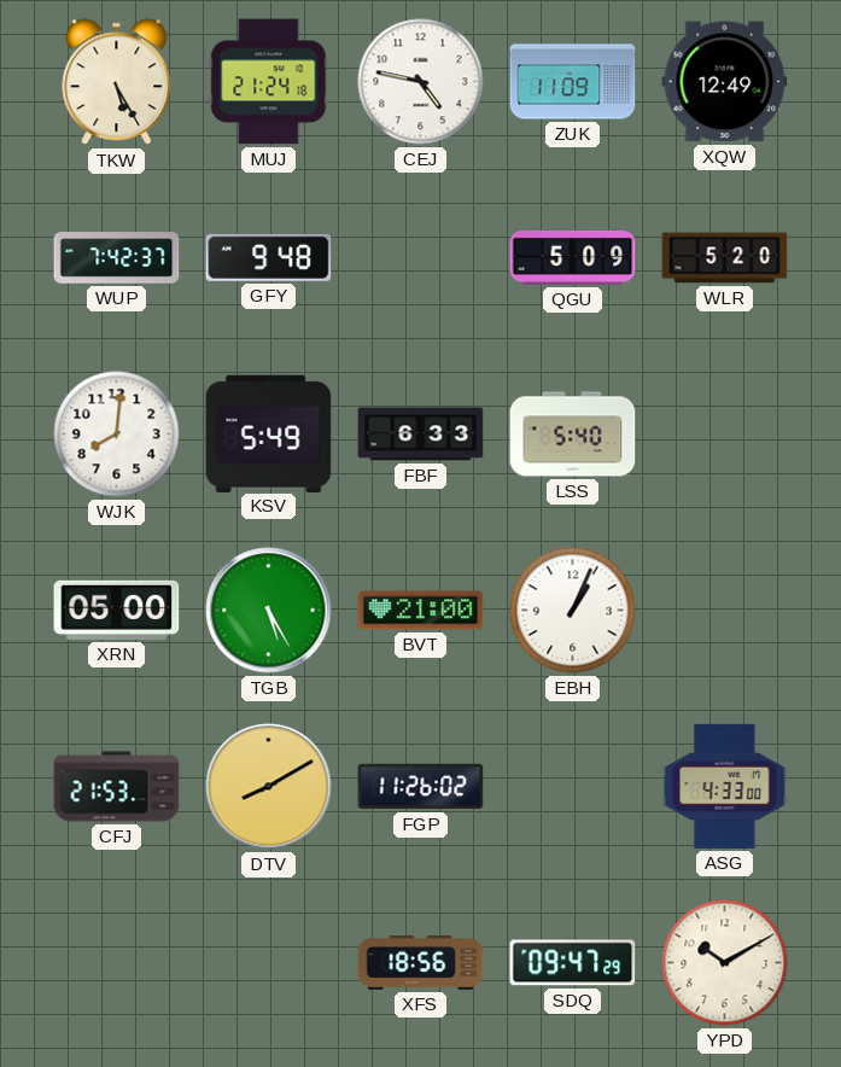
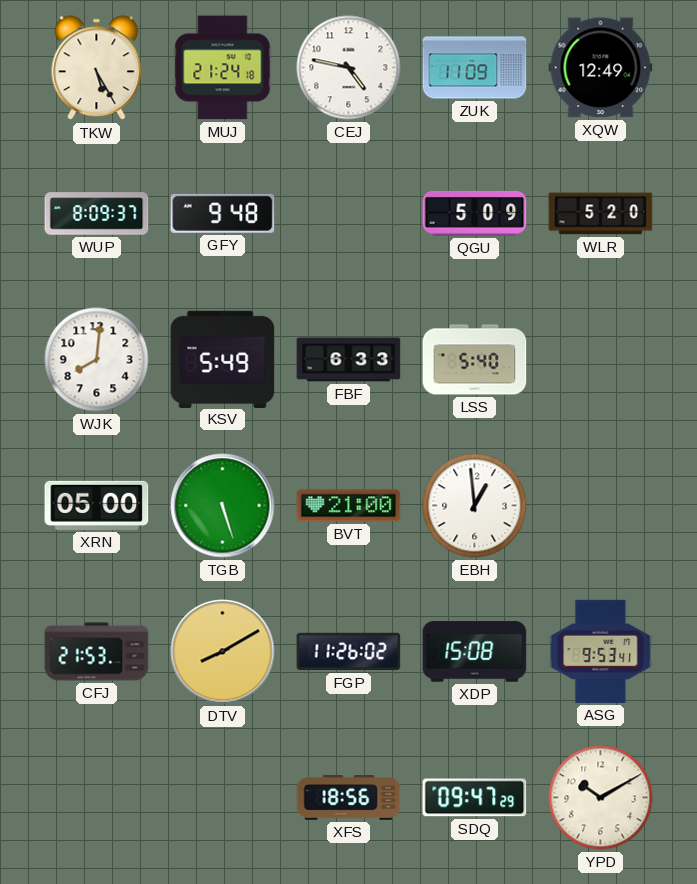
WUP: 7:42 -> 8:09
TGB: 5:25 -> 5:27
EBH: 1:04 -> 12:59
XDP: none -> 15:08
ASG: 4:33 -> 9:53
